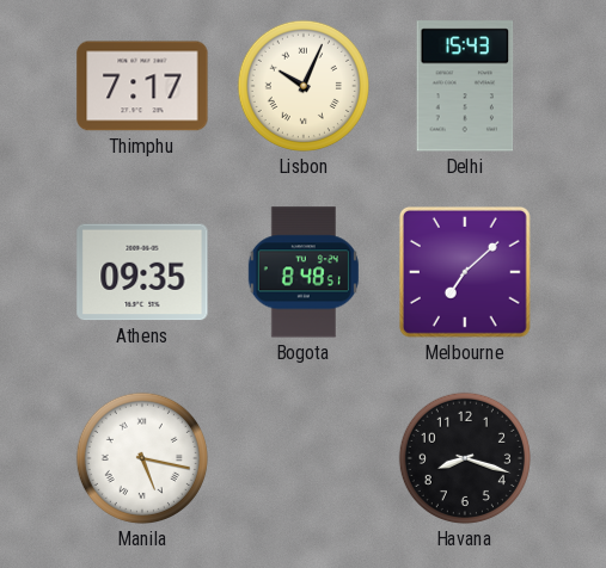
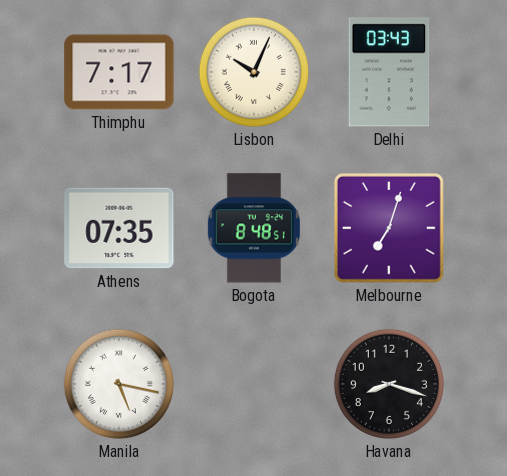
Delhi: 15:43 -> 03:43
Athens: 09:35 -> 07:35
Melbourne: 7:08 -> 7:03
